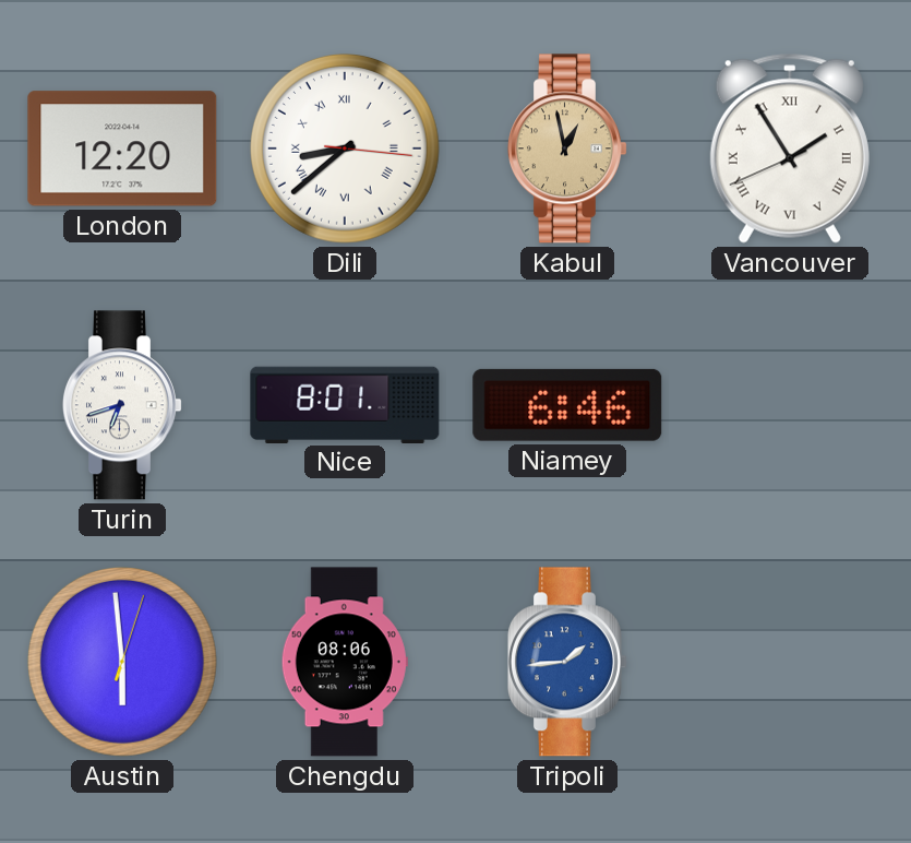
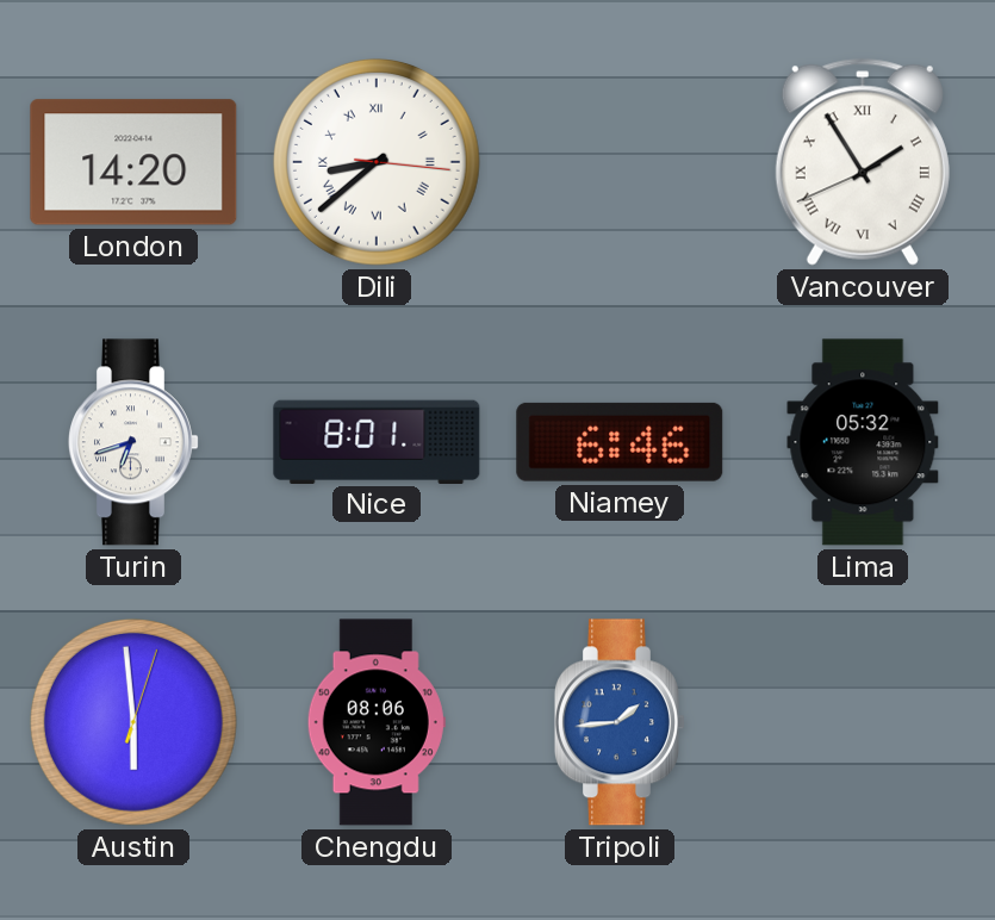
London: 12:20 -> 14:20
Kabul: 12:58 -> none
Lima: none -> 05:32
